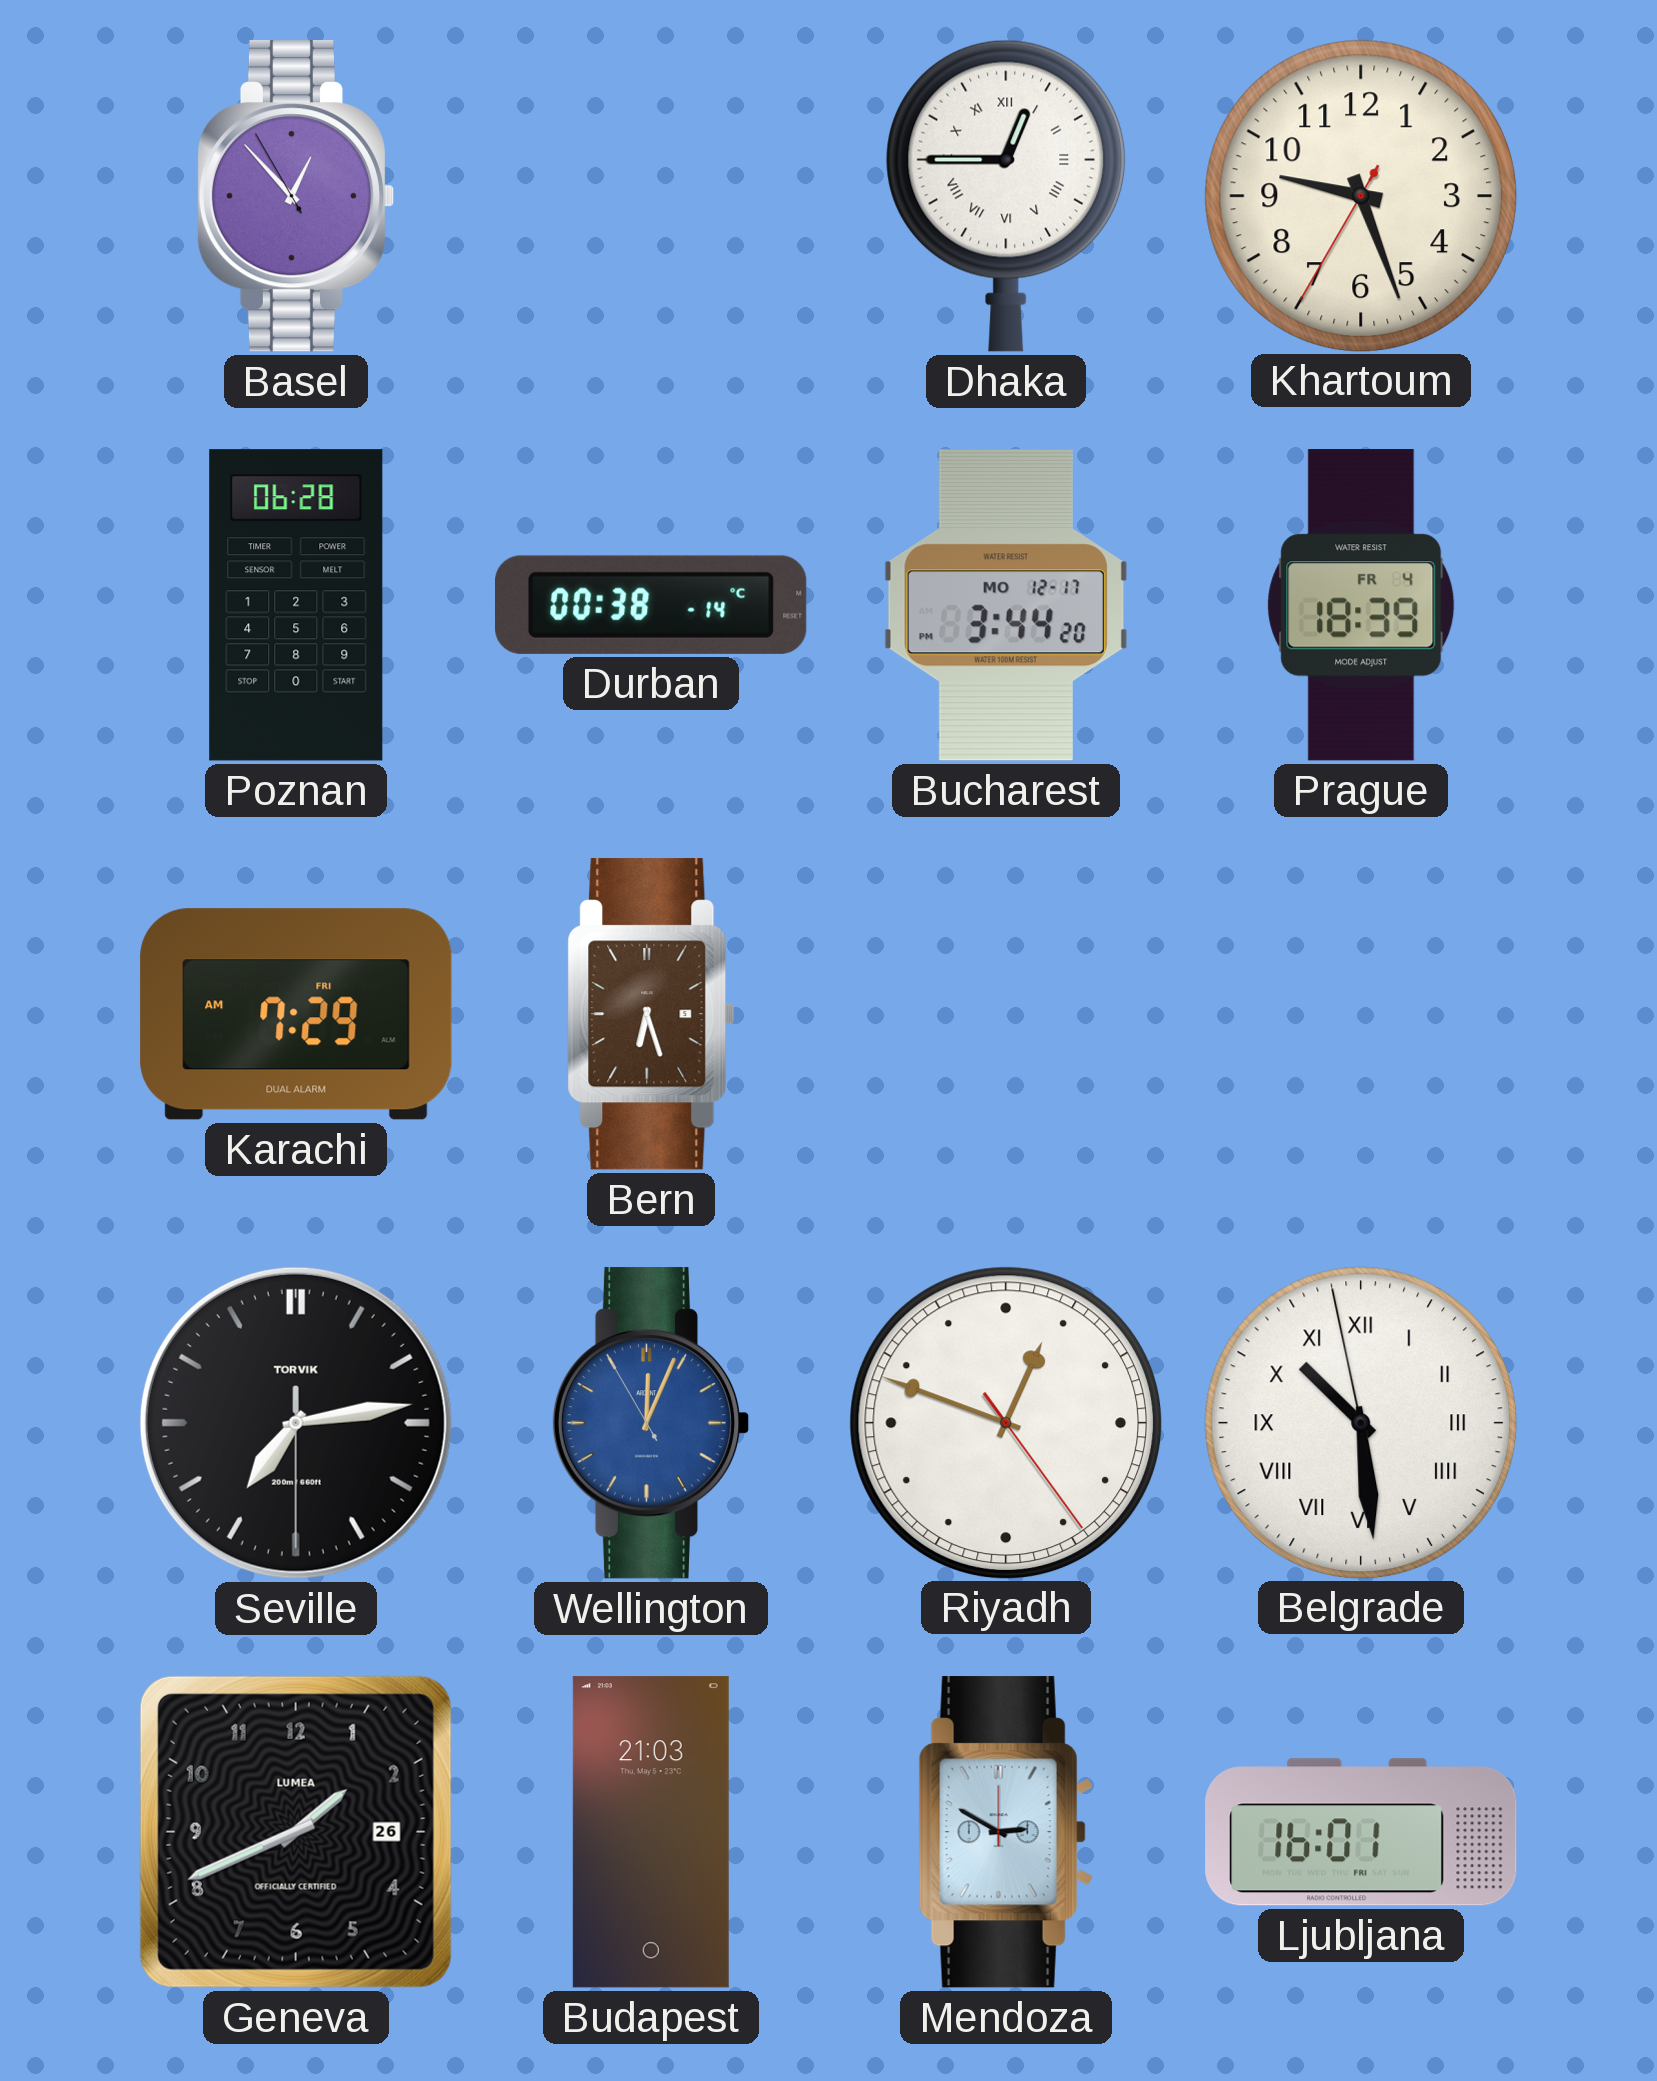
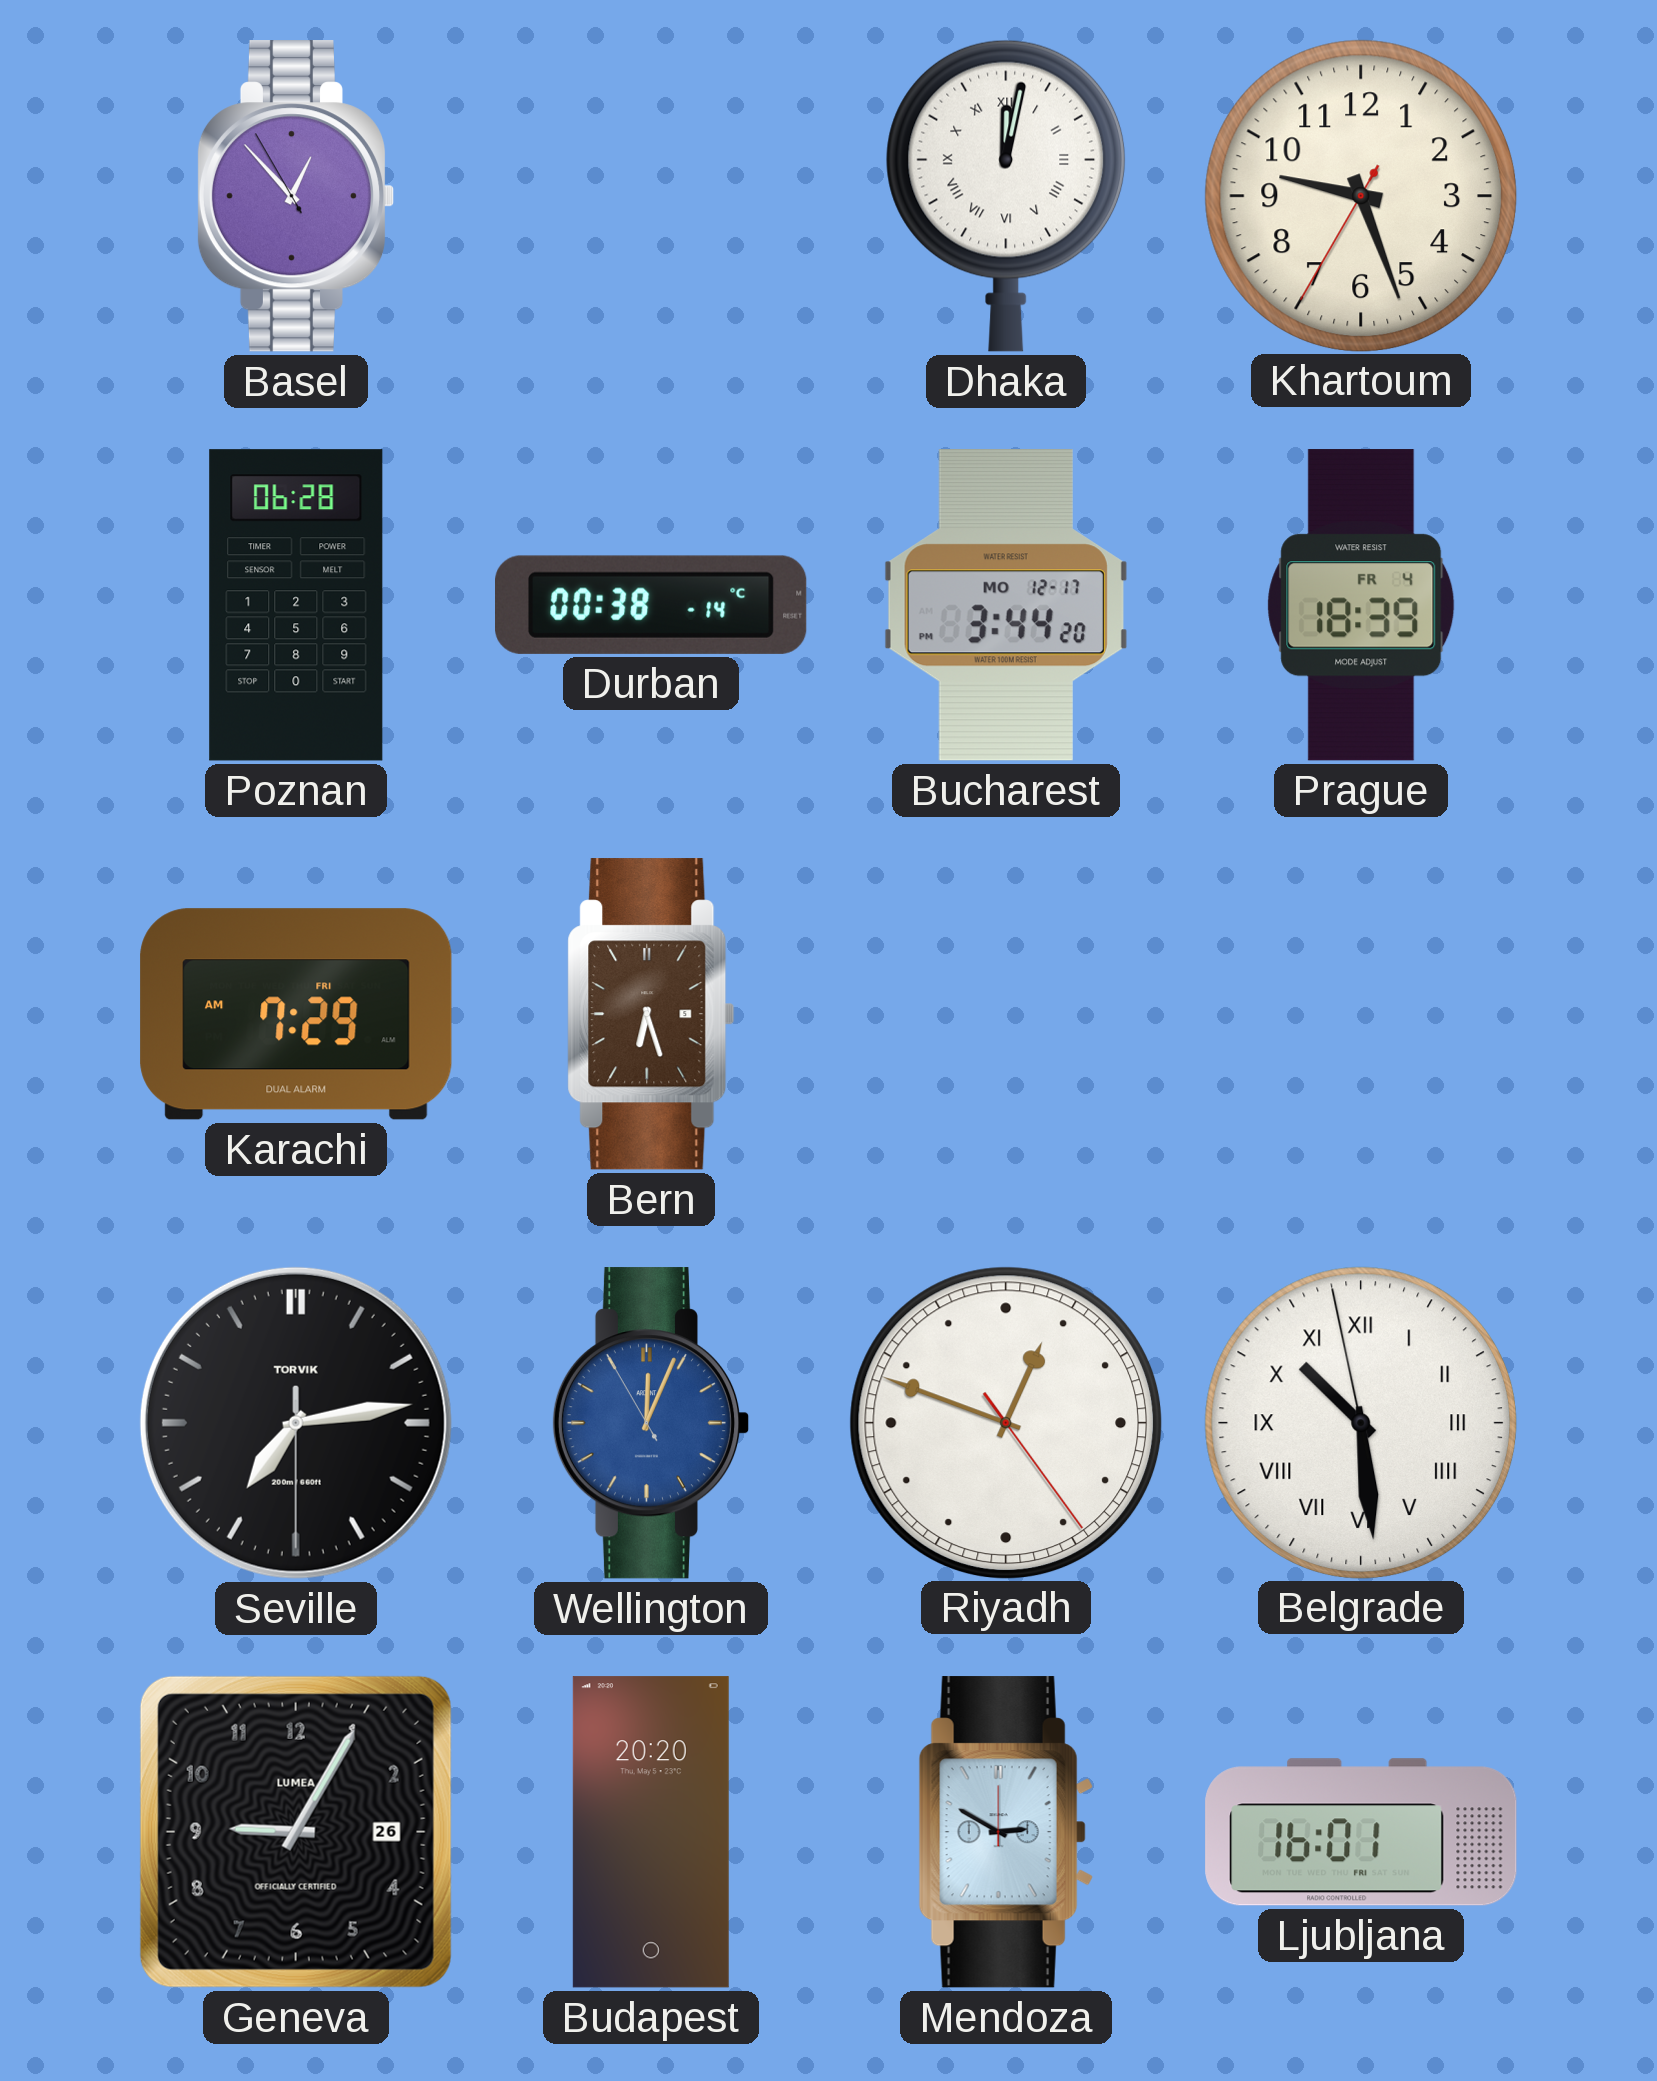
Dhaka: 12:45 -> 12:02
Geneva: 1:41 -> 9:05
Budapest: 21:03 -> 20:20
